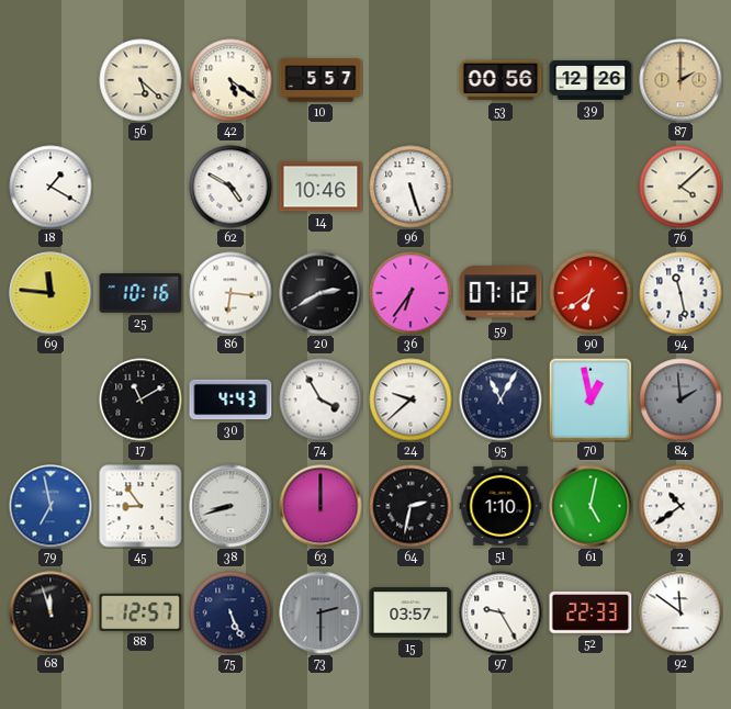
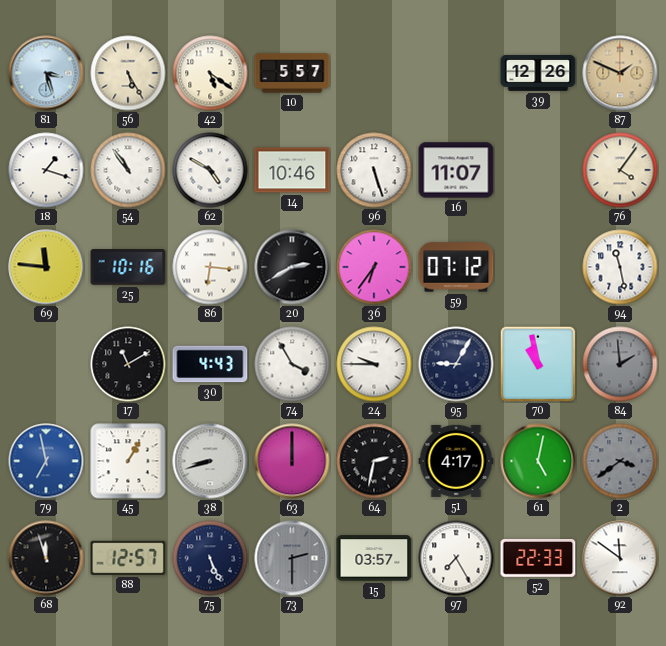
81: none -> 3:27
56: 5:22 -> 5:25
53: 00:56 -> none
87: 2:00 -> 1:49
18: 1:20 -> 1:18
54: none -> 10:54
16: none -> 11:07
76: 4:08 -> 4:06
90: 6:39 -> none
24: 9:38 -> 9:45
95: 11:05 -> 9:05
70: 12:58 -> 10:58
45: 8:54 -> 1:05
51: 1:10 -> 4:17
2: 10:39 -> 3:39
2 dial: white -> grey
97: 9:25 -> 7:25
